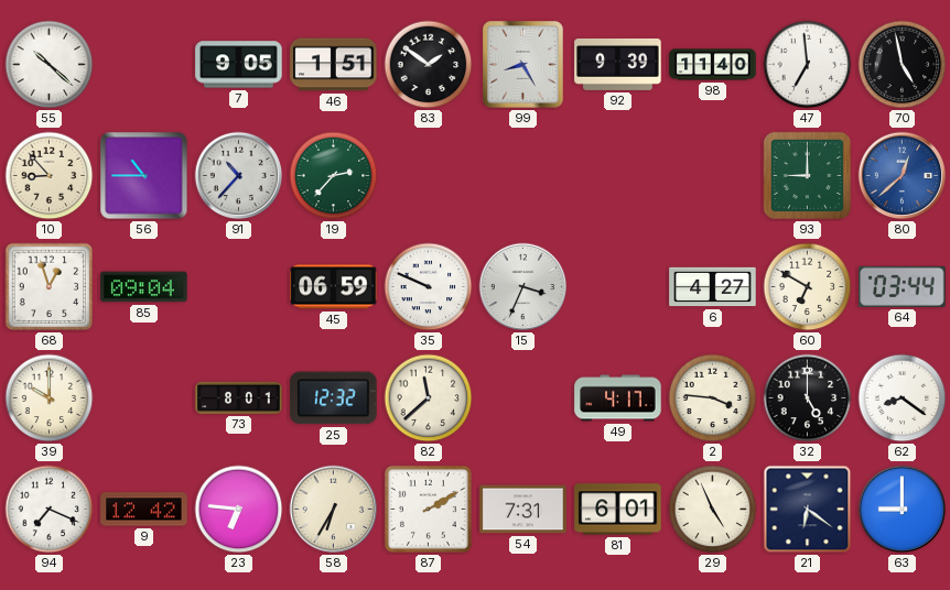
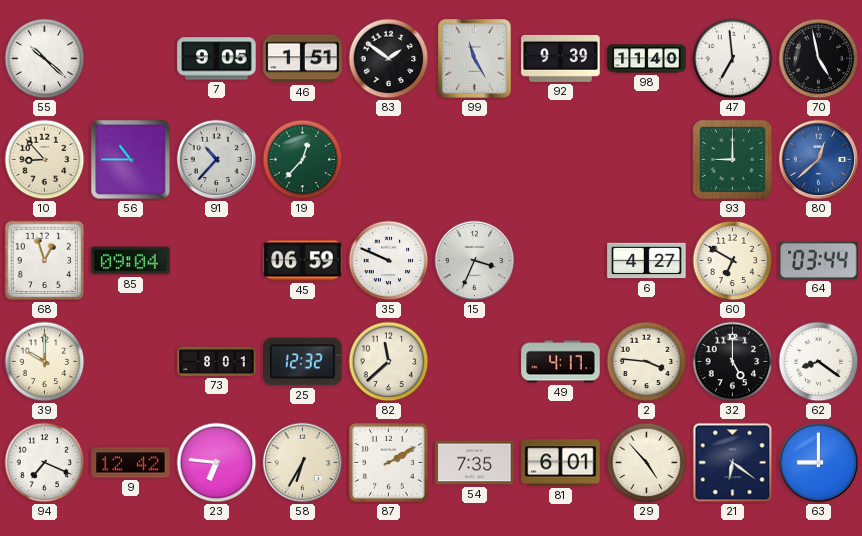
99: 8:25 -> 11:25
19: 2:37 -> 12:37
54: 7:31 -> 7:35
29: 4:56 -> 4:53
